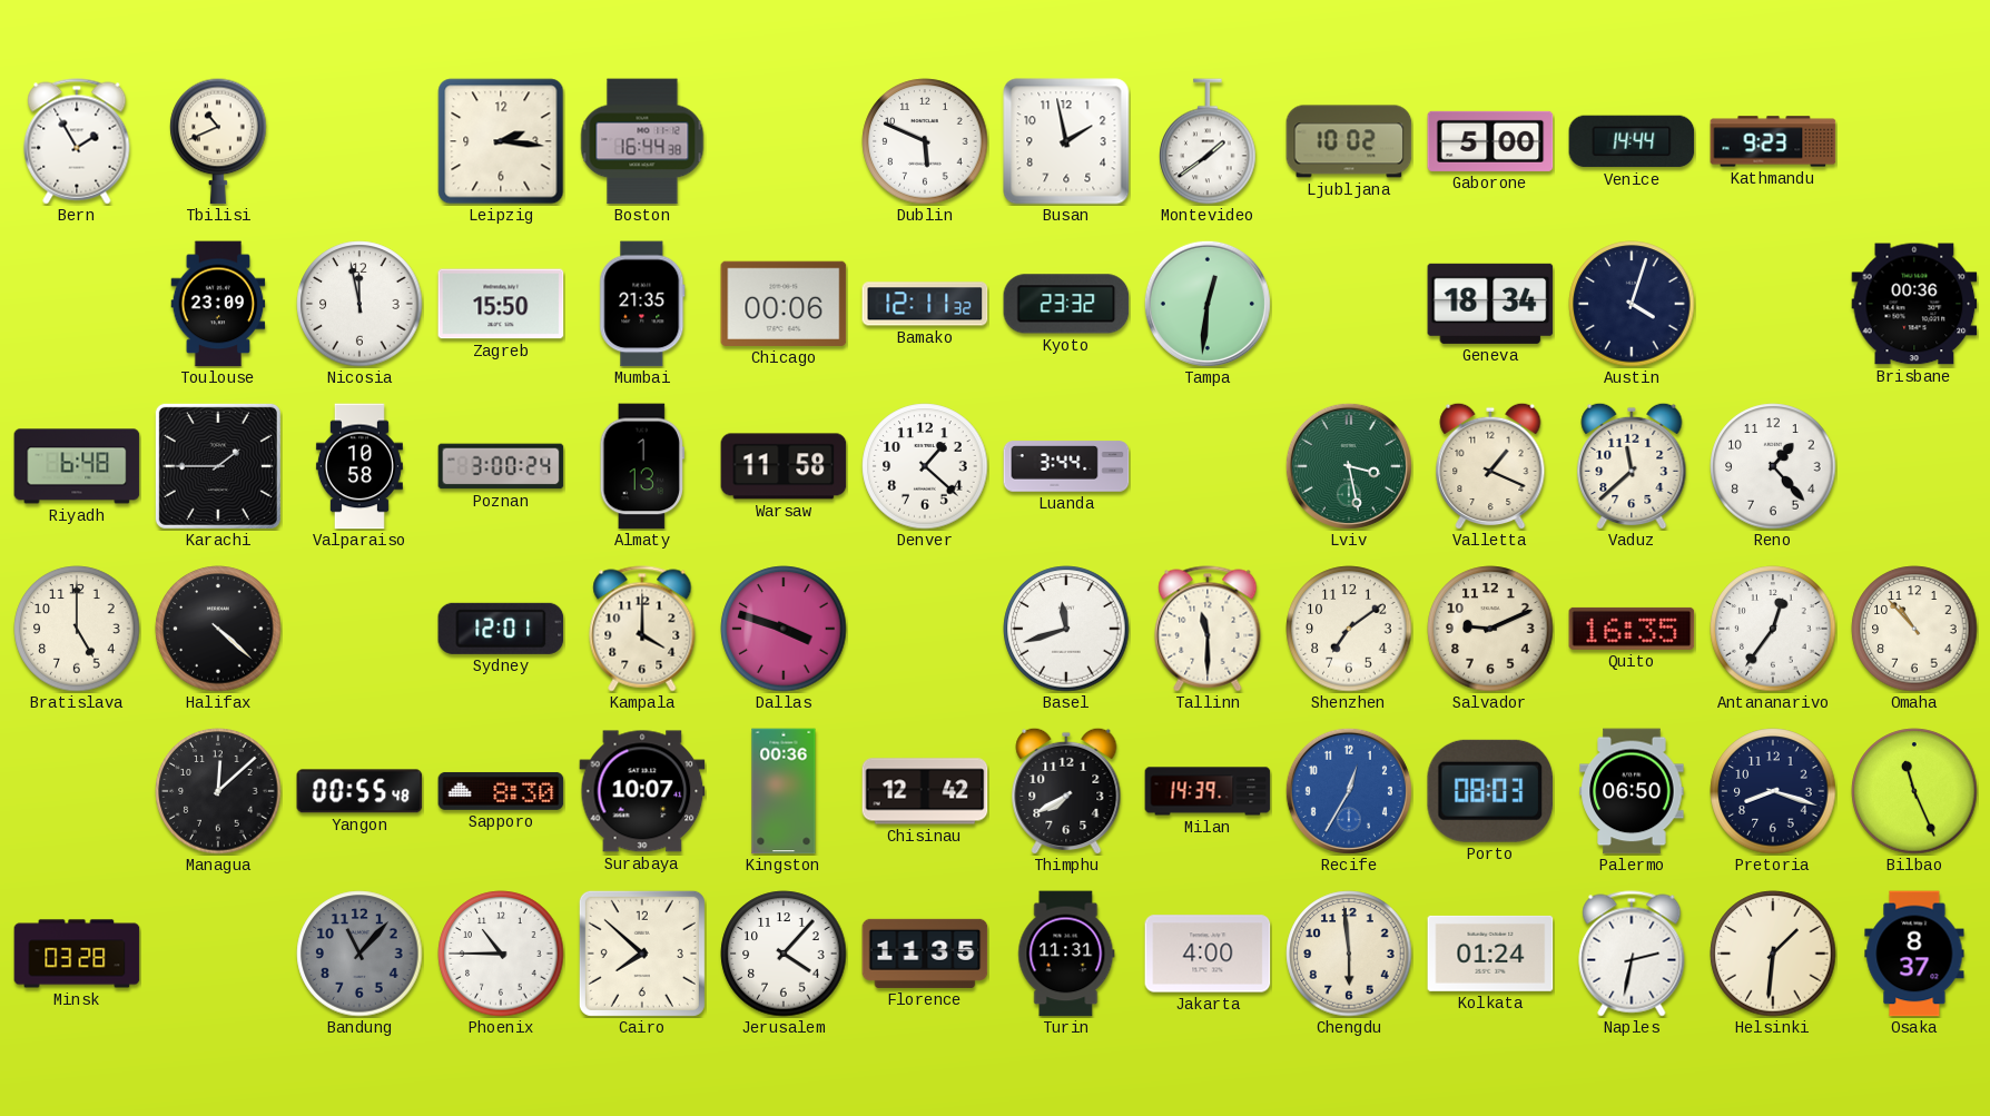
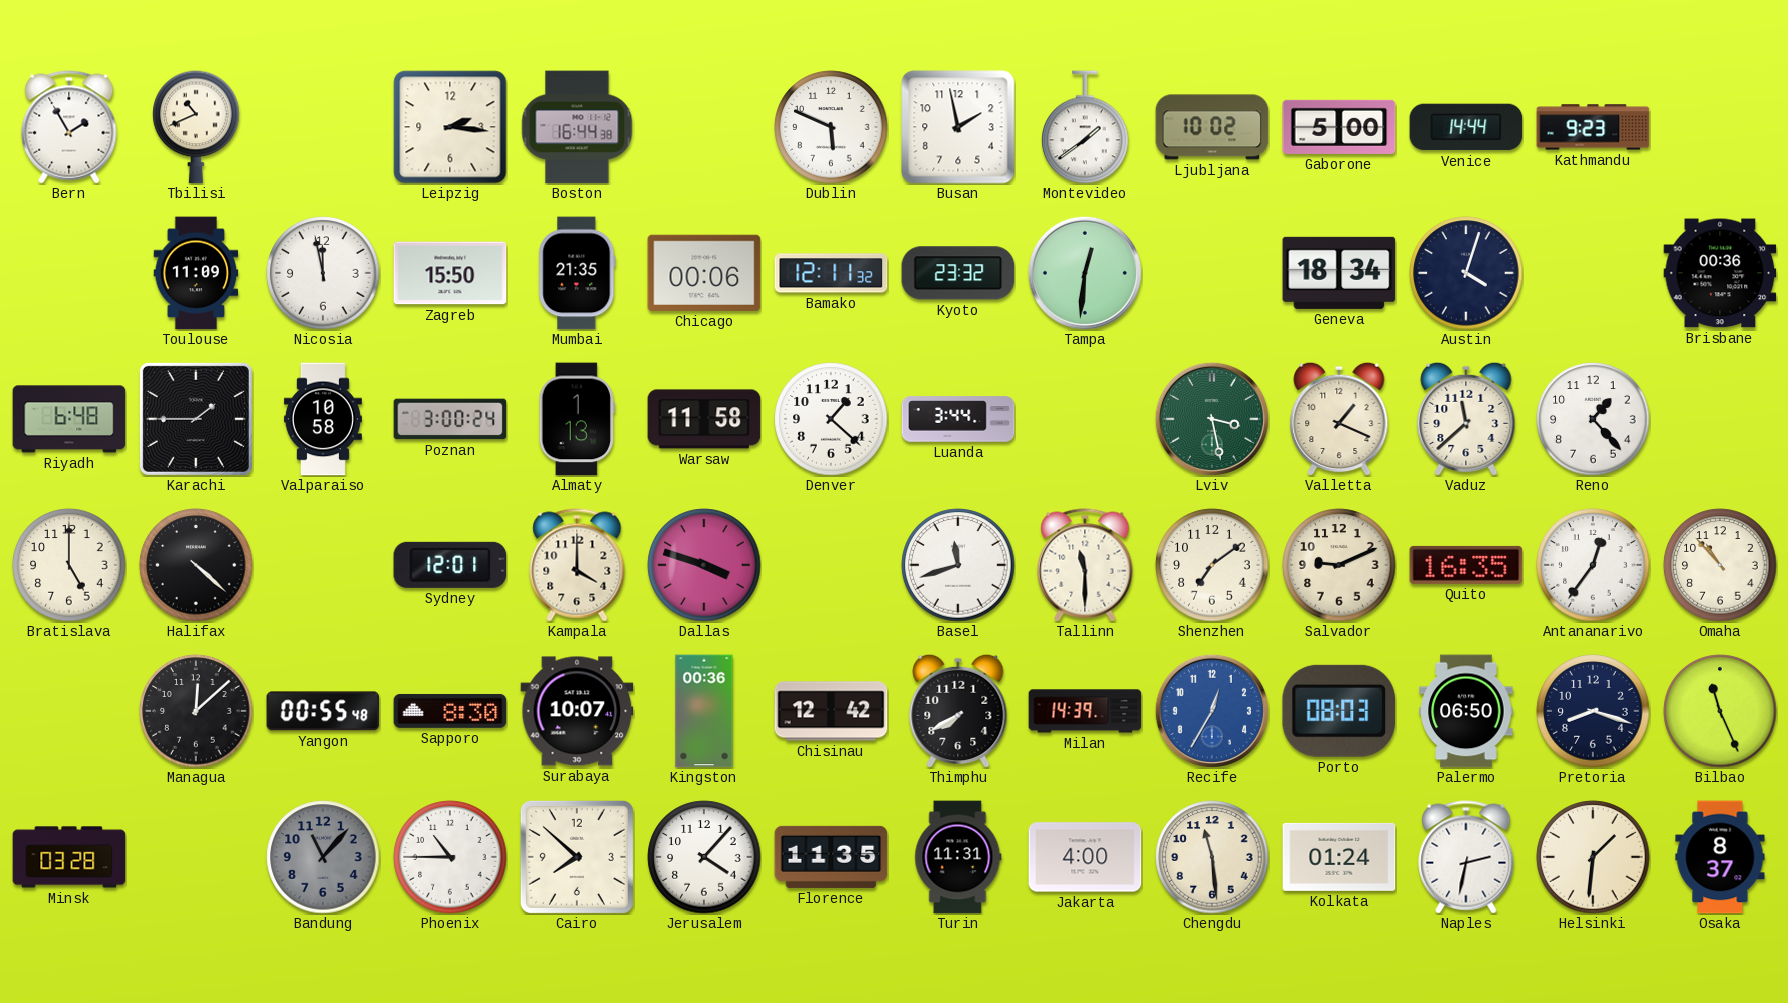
Toulouse: 23:09 -> 11:09
Chengdu: 5:59 -> 11:29
